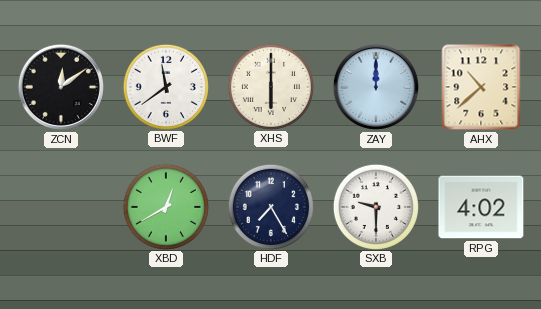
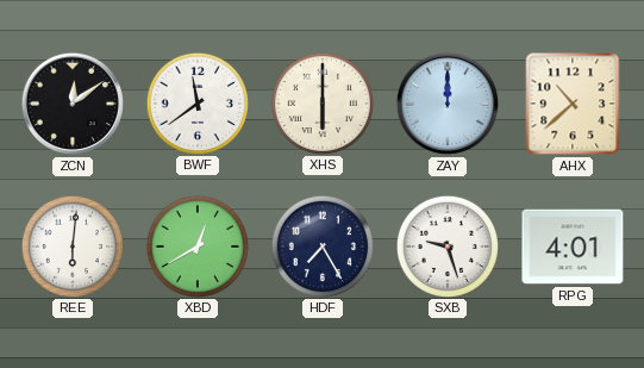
REE: none -> 6:01
SXB: 9:30 -> 9:27
RPG: 4:02 -> 4:01
